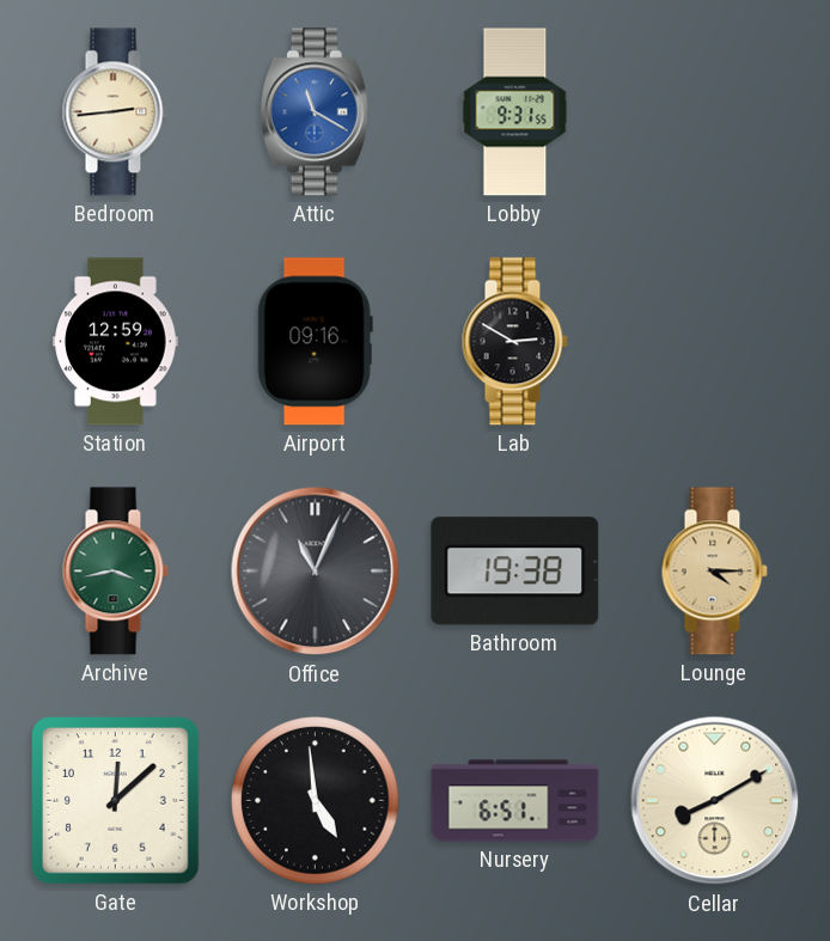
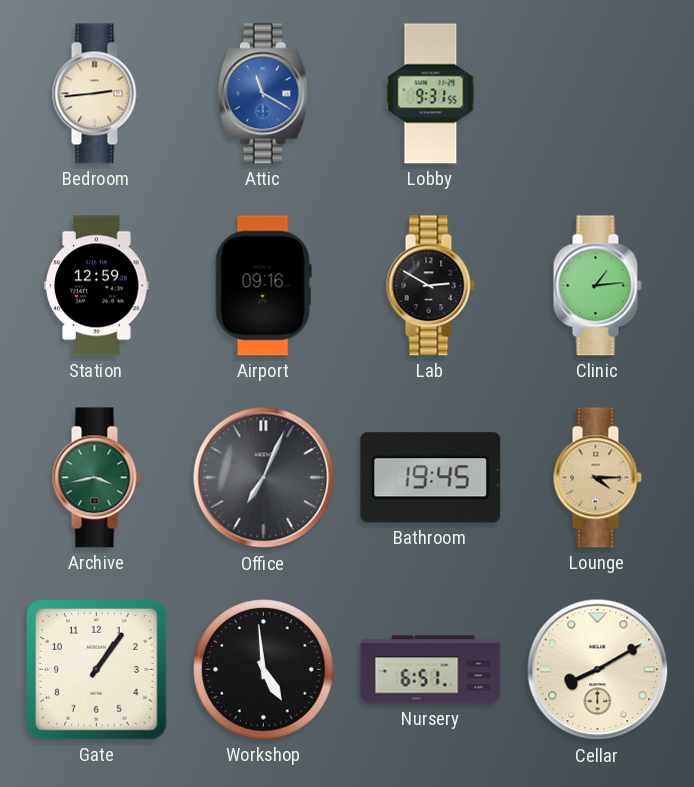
Clinic: none -> 1:14
Office: 11:04 -> 7:04
Bathroom: 19:38 -> 19:45
Gate: 12:08 -> 1:06
